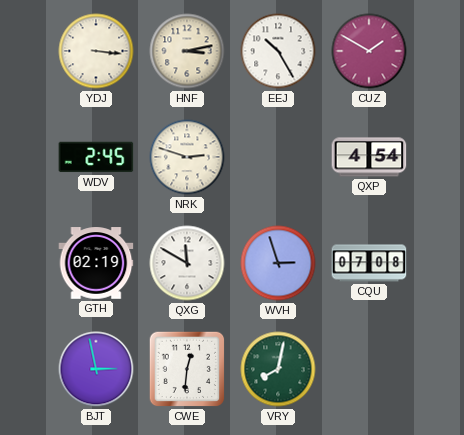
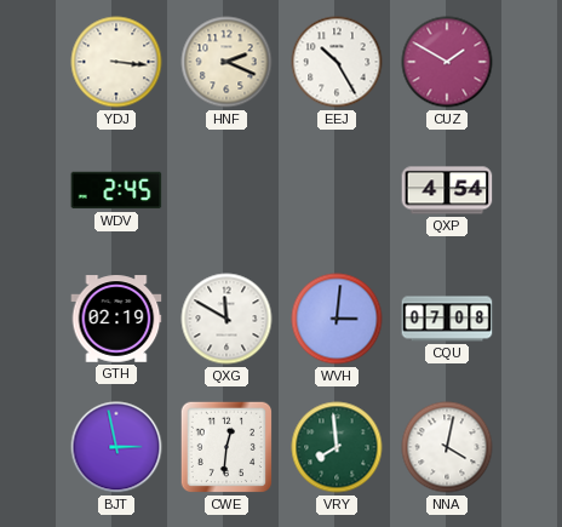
HNF: 3:13 -> 2:19
NRK: 2:48 -> none
WVH: 2:57 -> 3:01
VRY: 8:02 -> 7:59
NNA: none -> 4:02
